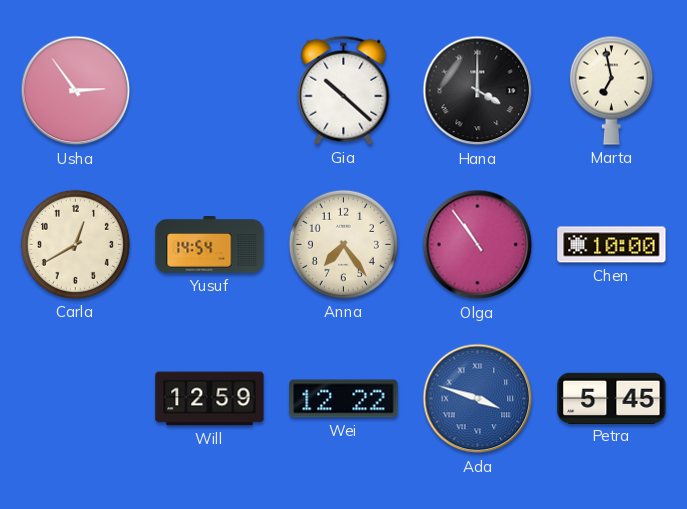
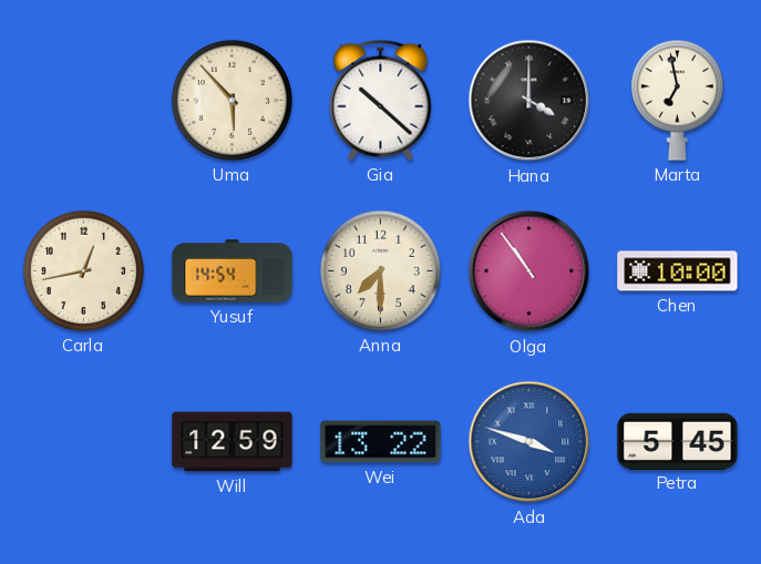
Usha: 2:54 -> none
Uma: none -> 5:53
Carla: 12:40 -> 12:43
Anna: 7:24 -> 7:30
Wei: 12:22 -> 13:22
